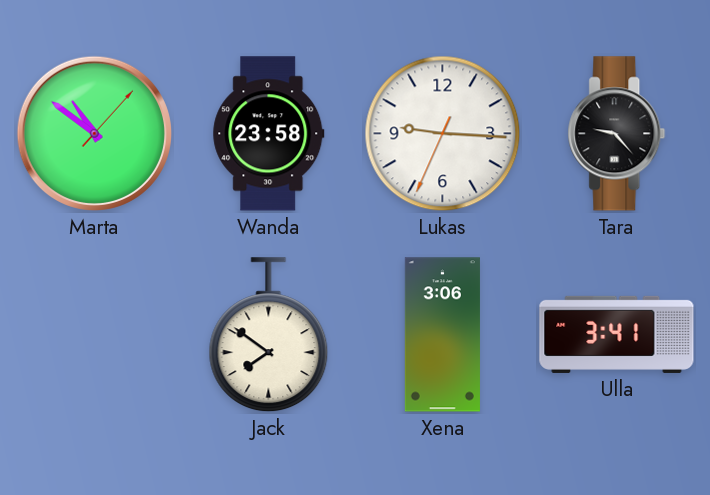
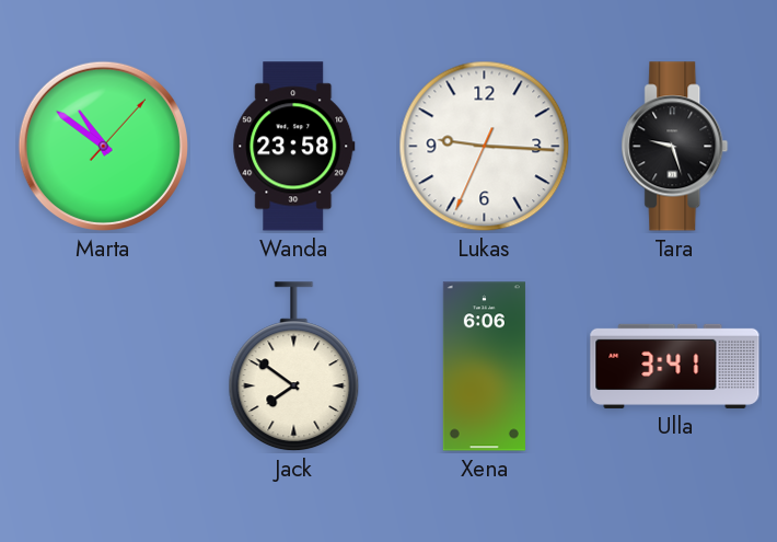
Tara: 9:23 -> 9:27
Xena: 3:06 -> 6:06
